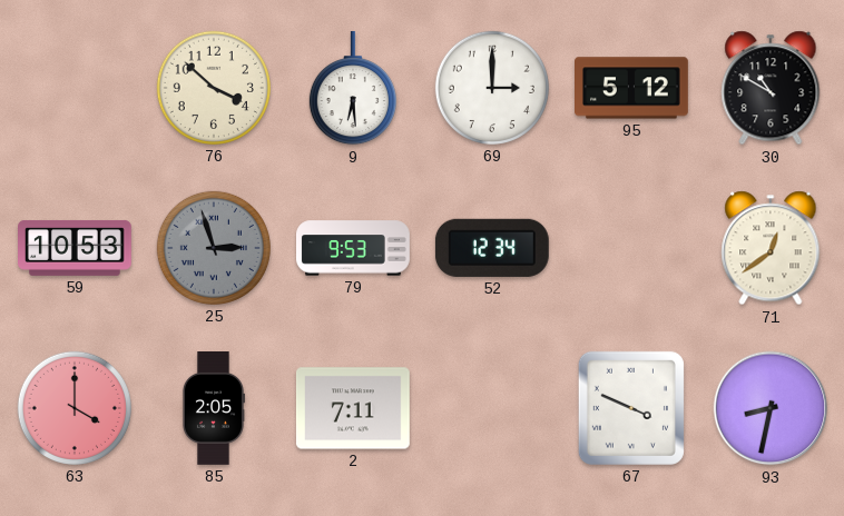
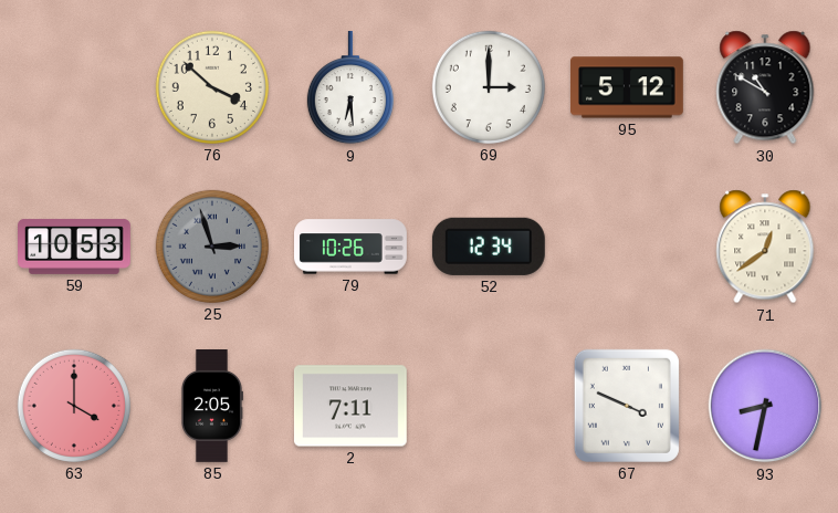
79: 9:53 -> 10:26
